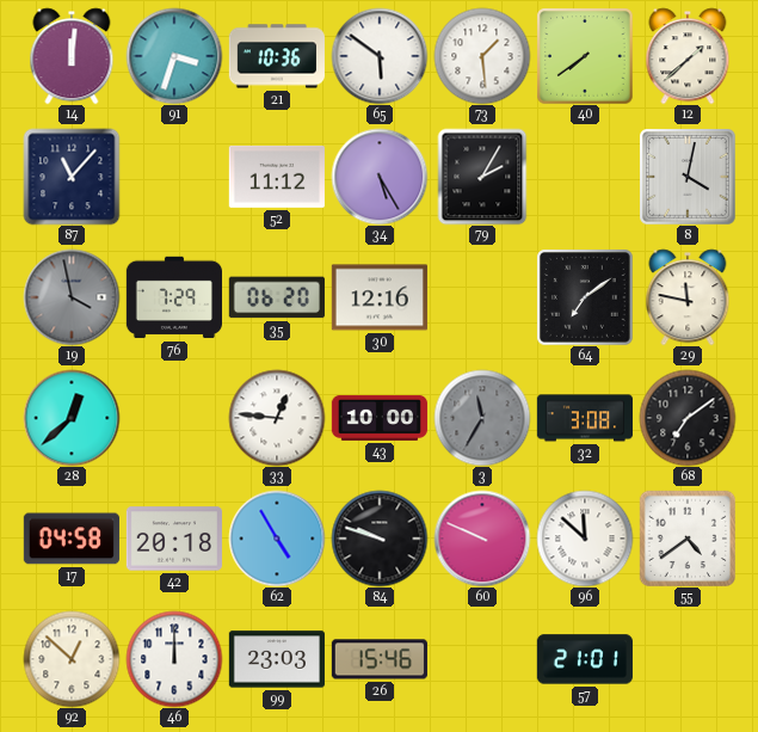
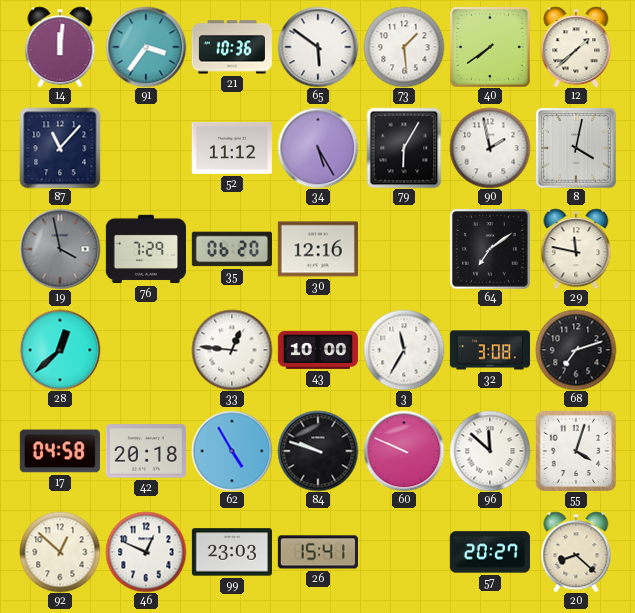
91: 3:33 -> 3:36
79: 2:05 -> 6:05
90: none -> 1:58
3 dial: grey -> white
68: 7:09 -> 7:12
55: 4:39 -> 4:03
46: 12:00 -> 12:49
26: 15:46 -> 15:41
57: 21:01 -> 20:27
20: none -> 8:22
